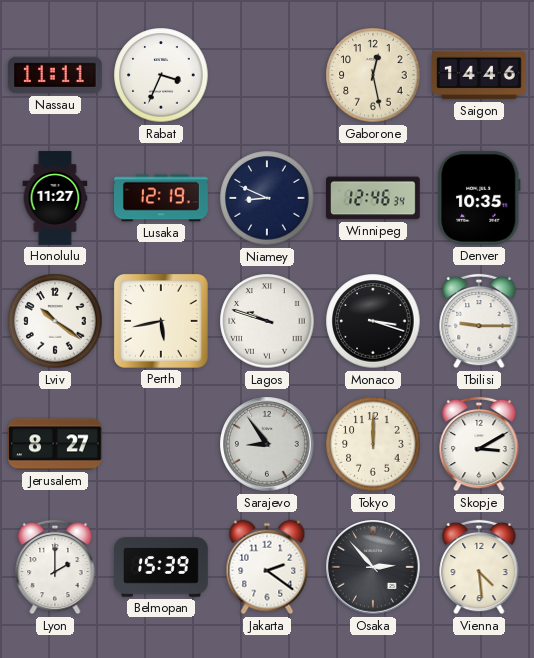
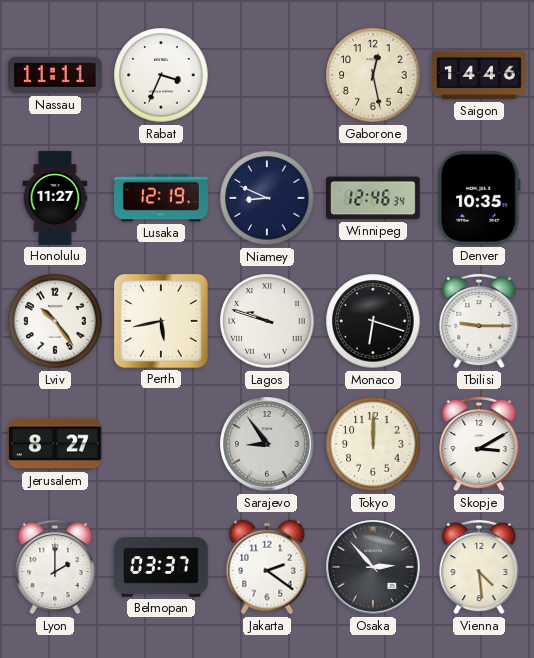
Lviv: 10:21 -> 10:24
Monaco: 3:18 -> 6:18
Belmopan: 15:39 -> 03:37
